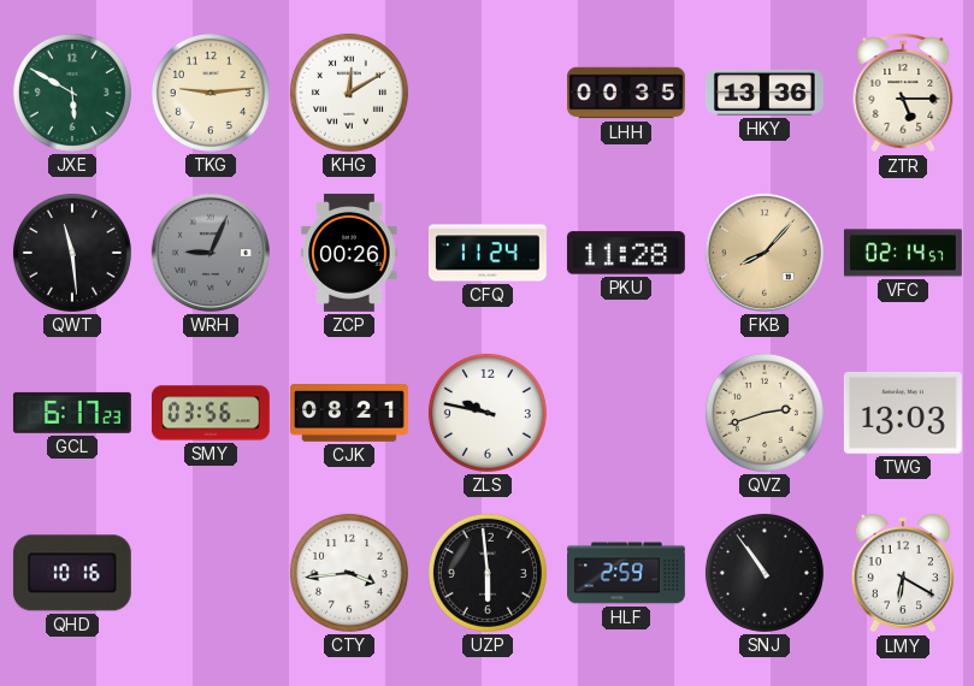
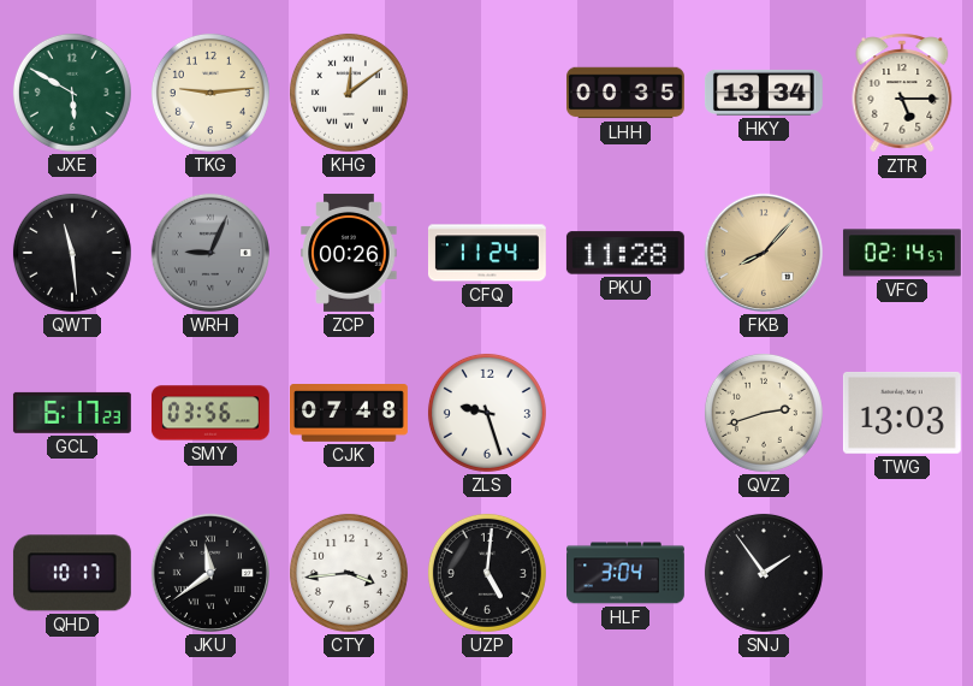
KHG: 12:10 -> 12:09
HKY: 13:36 -> 13:34
CJK: 08:21 -> 07:48
ZLS: 9:47 -> 9:27
QHD: 10:16 -> 10:17
JKU: none -> 11:39
UZP: 5:59 -> 5:01
HLF: 2:59 -> 3:04
SNJ: 10:54 -> 1:54
LMY: 6:20 -> none
